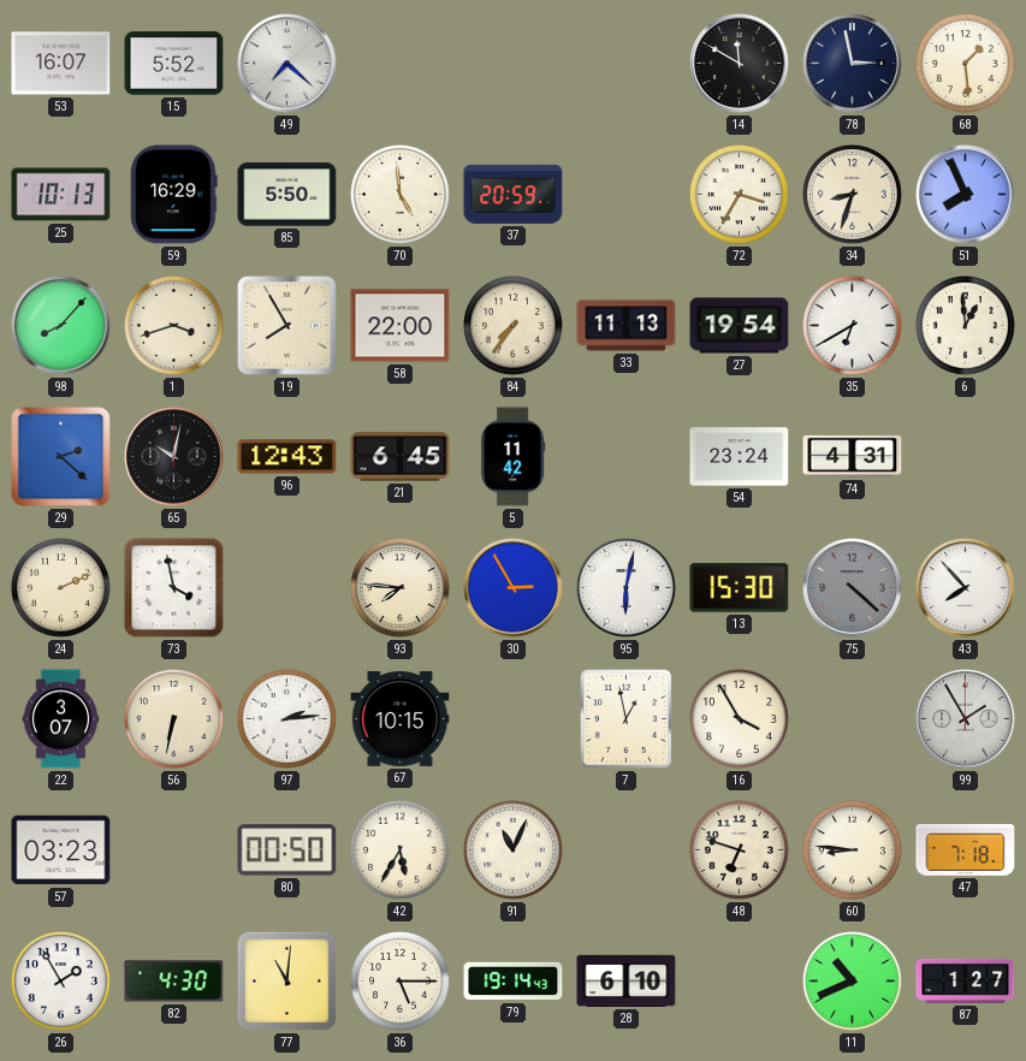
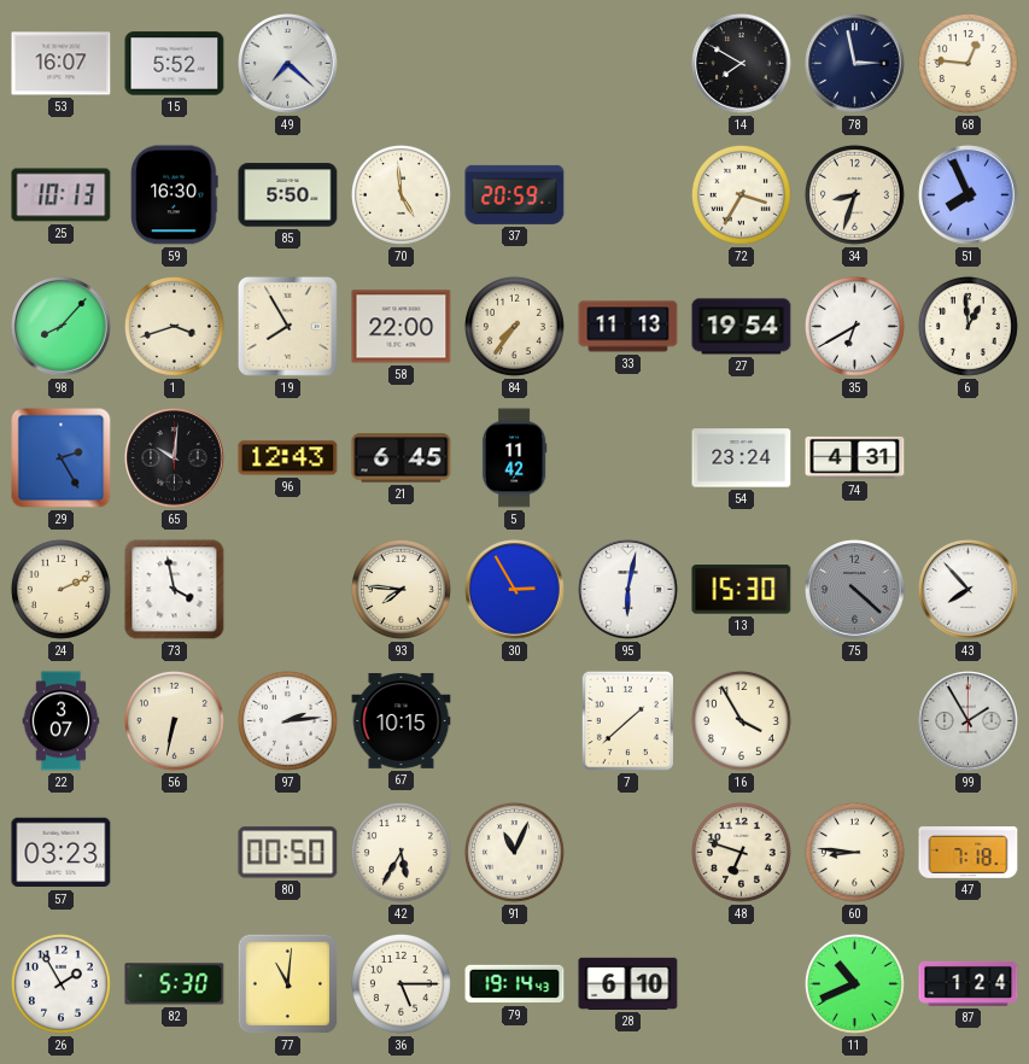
14: 11:50 -> 7:50
68: 1:29 -> 12:46
59: 16:29 -> 16:30
29: 2:22 -> 2:25
65: 10:02 -> 10:01
7: 12:58 -> 1:38
82: 4:30 -> 5:30
87: 1:27 -> 1:24
